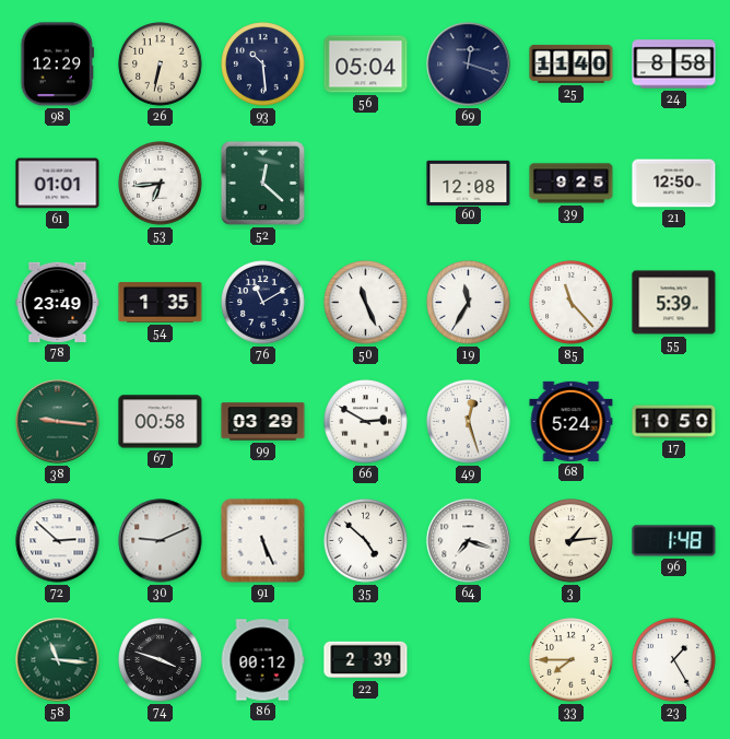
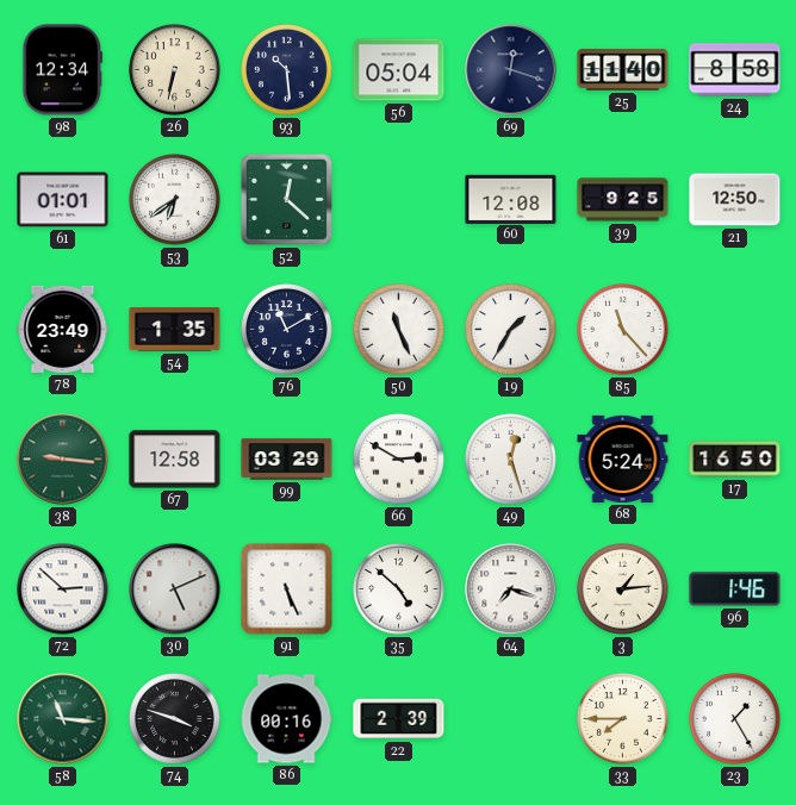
98: 12:29 -> 12:34
53: 6:44 -> 6:39
19: 11:35 -> 1:35
55: 5:39 -> none
67: 00:58 -> 12:58
17: 10:50 -> 16:50
30: 9:11 -> 5:11
96: 1:48 -> 1:46
86: 00:12 -> 00:16
